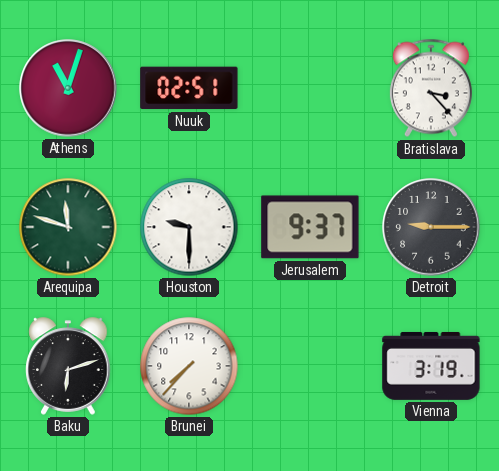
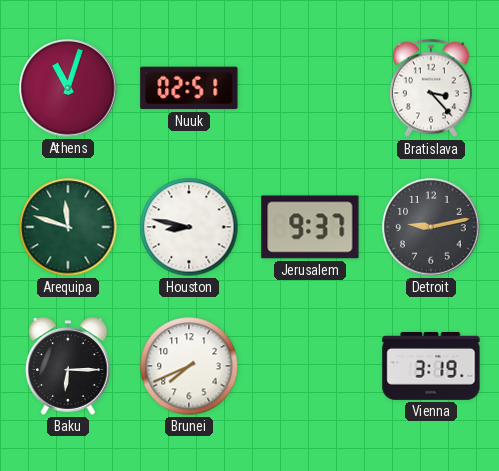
Houston: 9:30 -> 8:47
Detroit: 9:15 -> 9:13
Baku: 6:12 -> 6:15
Brunei: 7:37 -> 7:41
